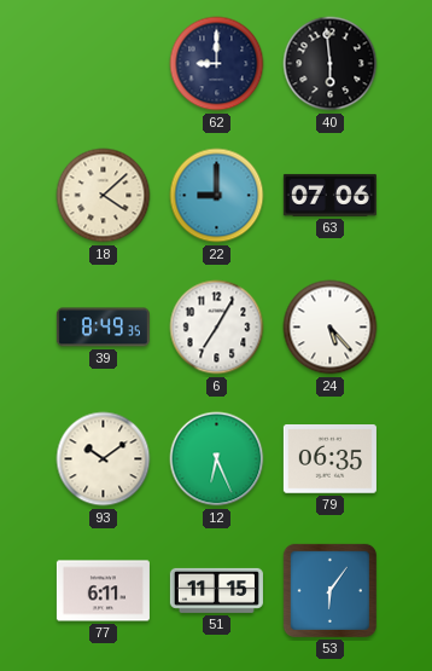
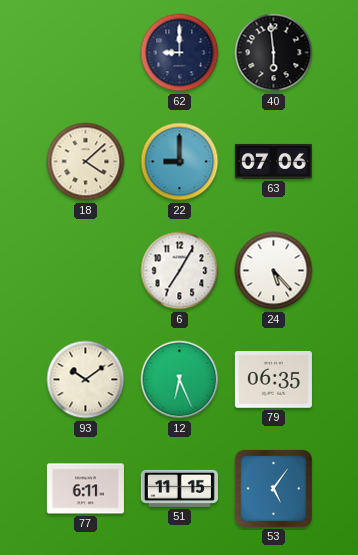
39: 8:49 -> none
53: 6:06 -> 5:06
